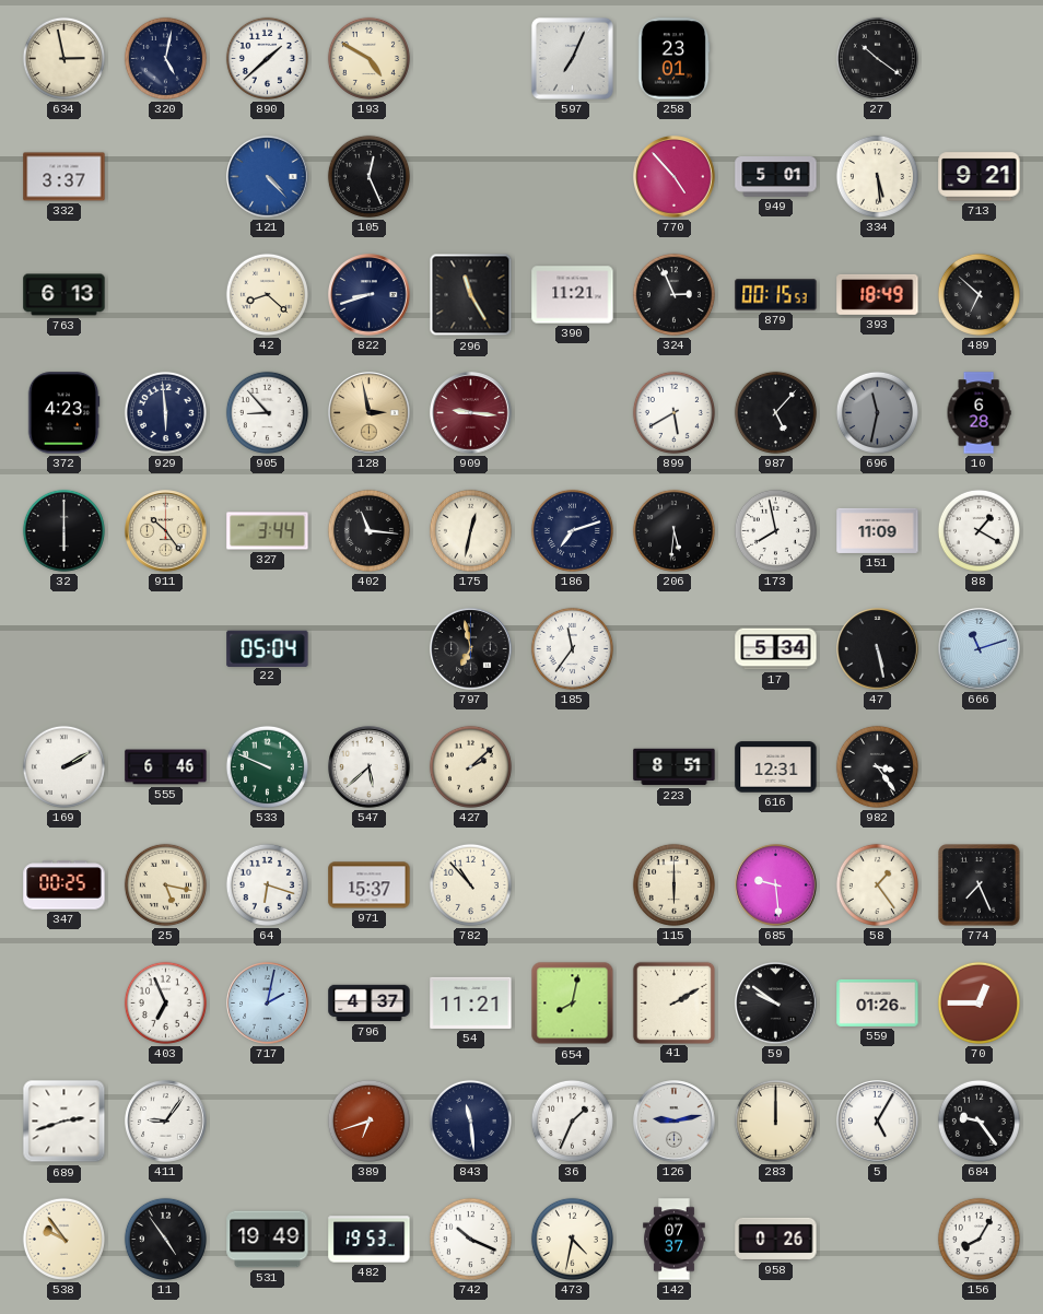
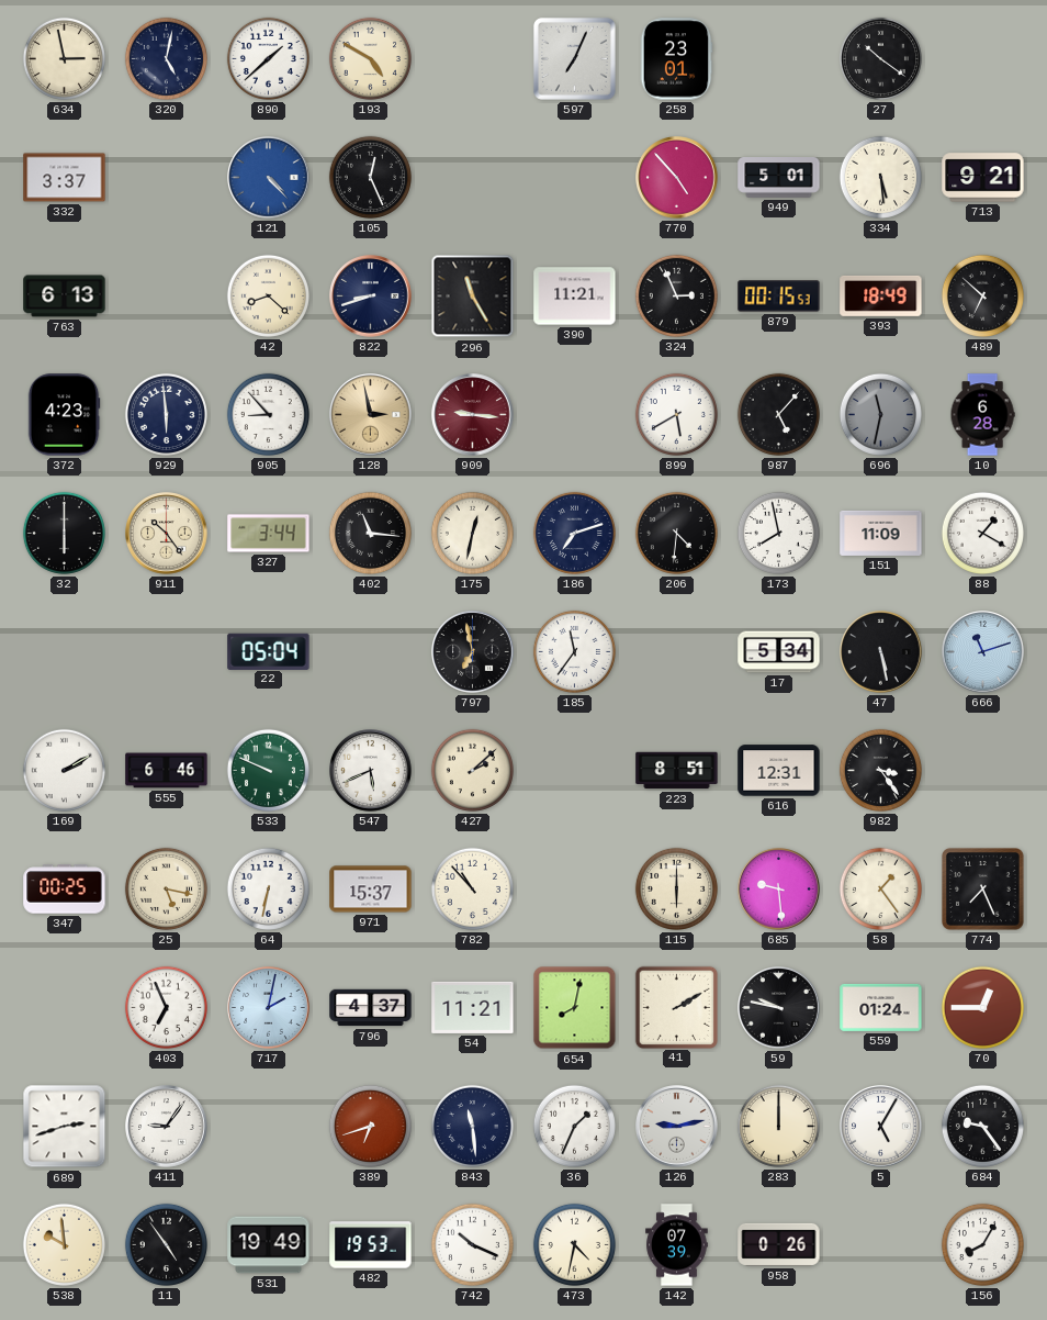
206: 5:31 -> 4:31
547: 5:38 -> 5:41
64: 6:18 -> 6:32
59: 9:51 -> 9:47
559: 01:26 -> 01:24
538: 9:54 -> 9:59
142: 07:37 -> 07:39
